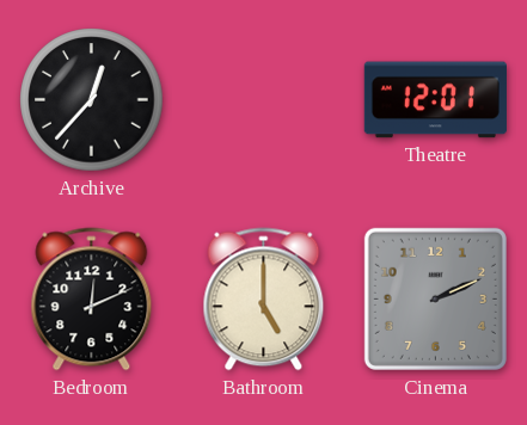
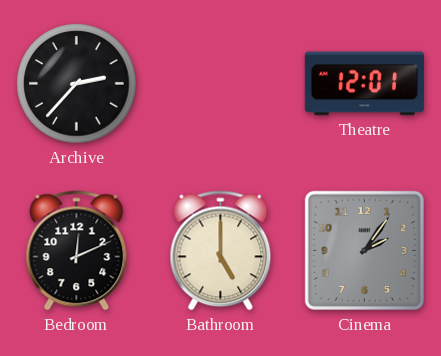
Archive: 12:37 -> 2:37
Cinema: 2:11 -> 2:06
